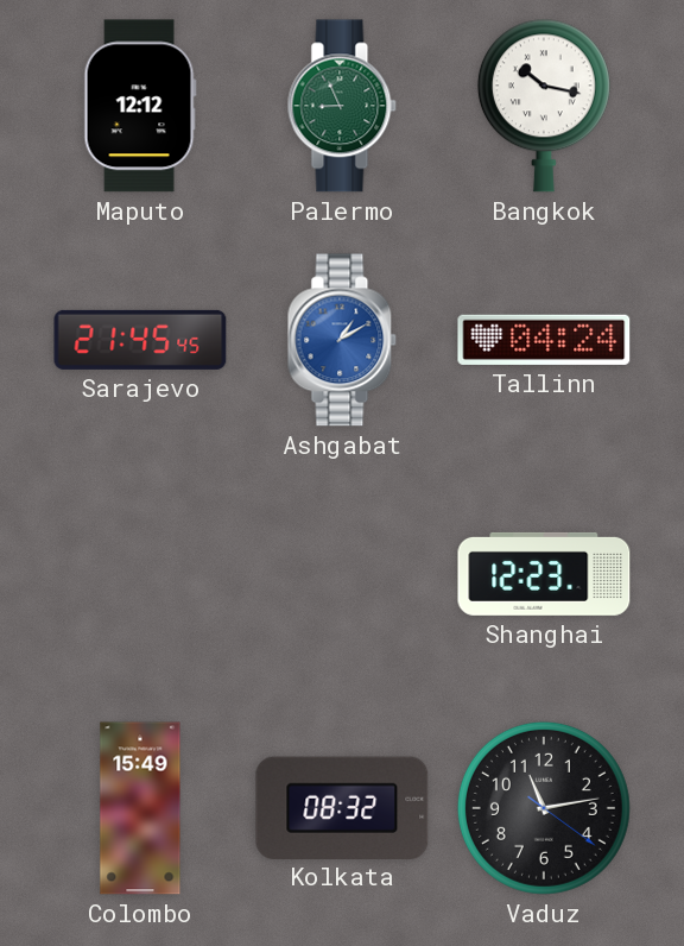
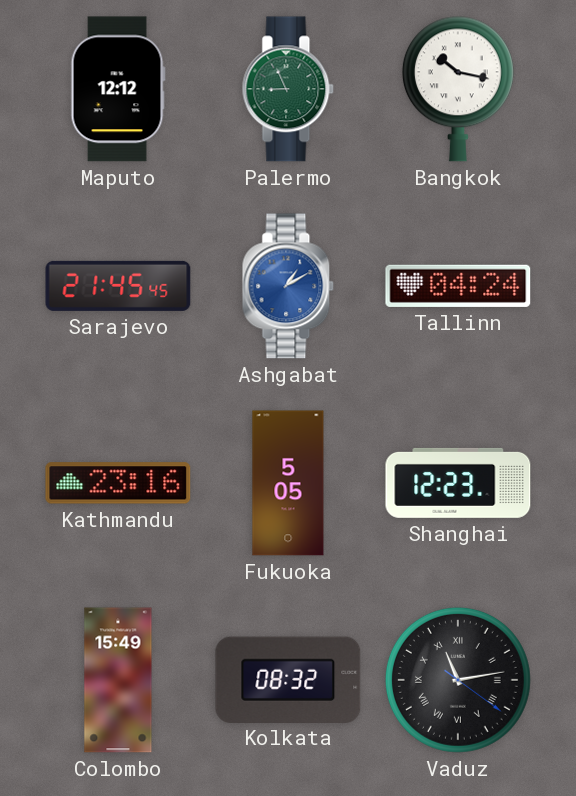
Kathmandu: none -> 23:16
Fukuoka: none -> 5:05
Vaduz numerals: Arabic -> Roman
